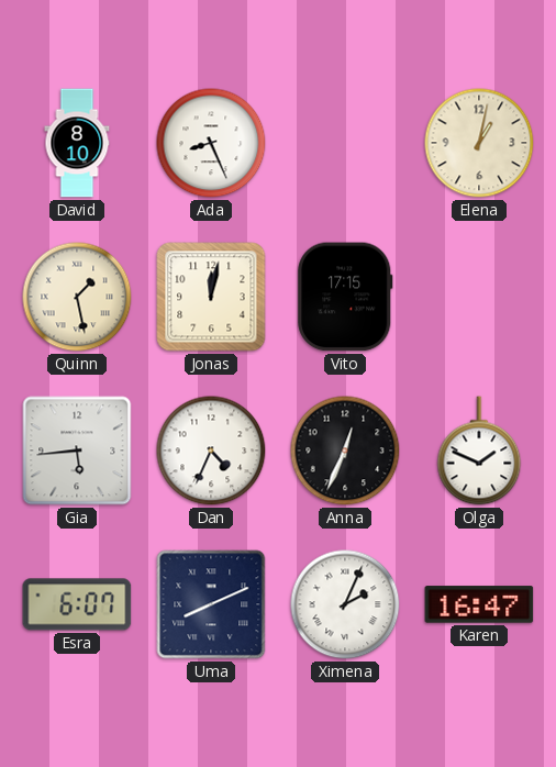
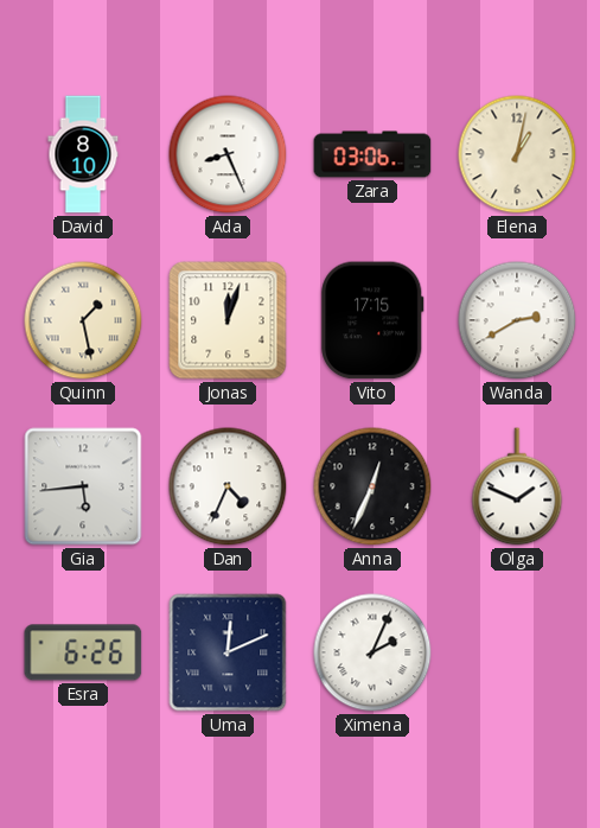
Zara: none -> 03:06
Jonas: 12:02 -> 12:03
Wanda: none -> 2:40
Esra: 6:07 -> 6:26
Uma: 8:11 -> 12:11
Karen: 16:47 -> none
